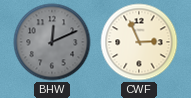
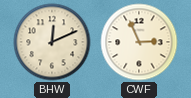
BHW dial: grey -> cream
